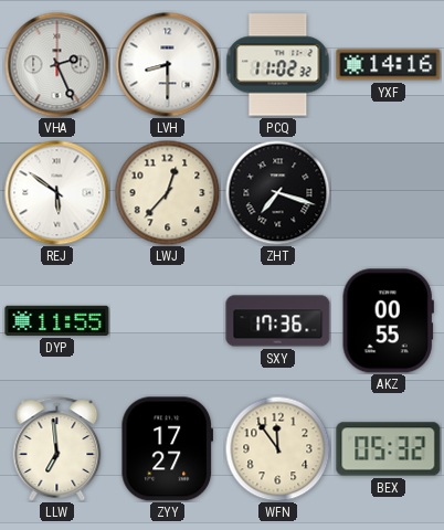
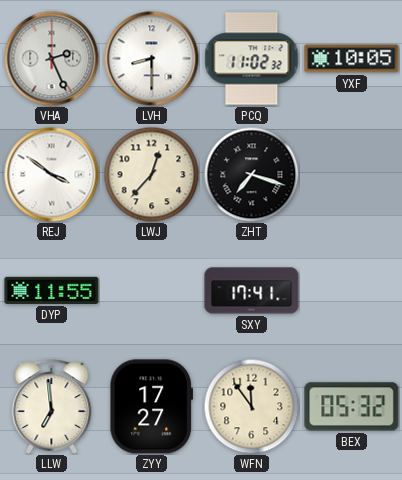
YXF: 14:16 -> 10:05
REJ: 5:51 -> 3:51
SXY: 17:36 -> 17:41
AKZ: 00:55 -> none
